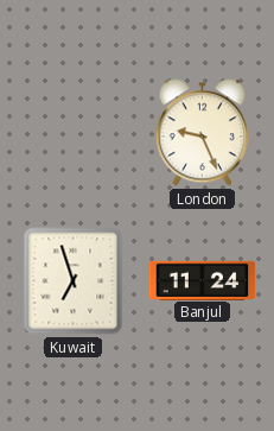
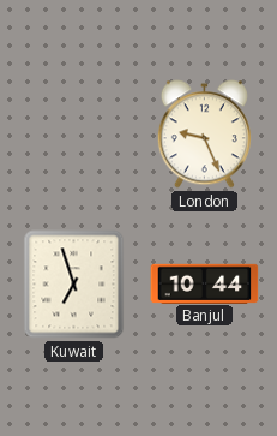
Banjul: 11:24 -> 10:44
